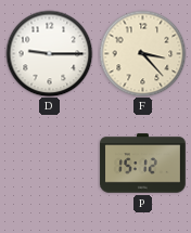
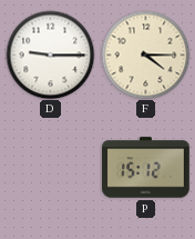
F: 3:23 -> 4:15
